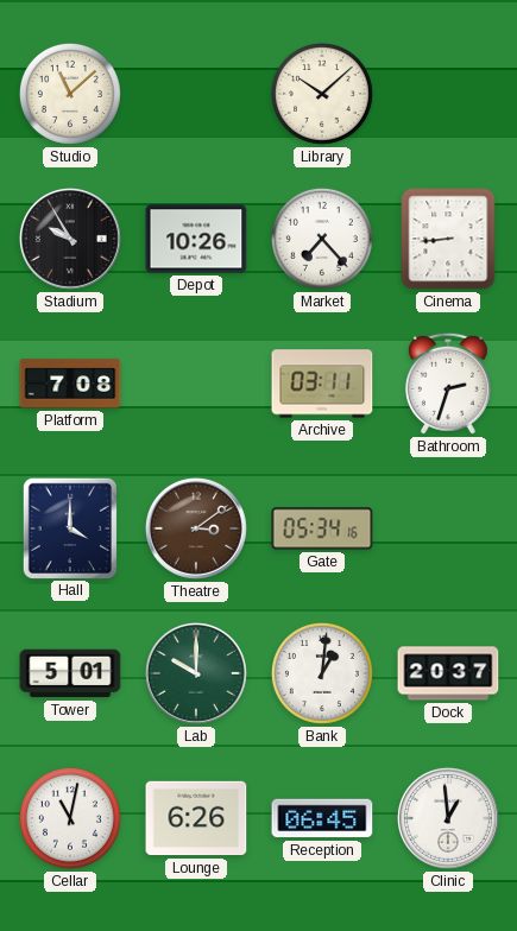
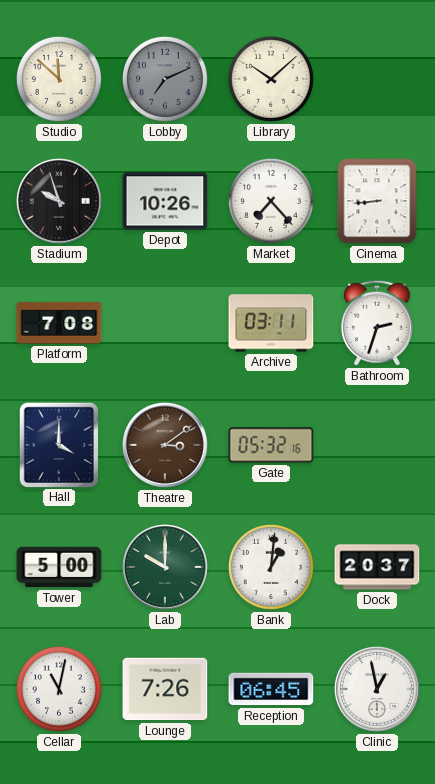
Studio: 11:08 -> 11:52
Lobby: none -> 7:11
Stadium: 9:55 -> 9:57
Gate: 05:34 -> 05:32
Tower: 5:01 -> 5:00
Lounge: 6:26 -> 7:26
Clinic: 12:59 -> 12:58
